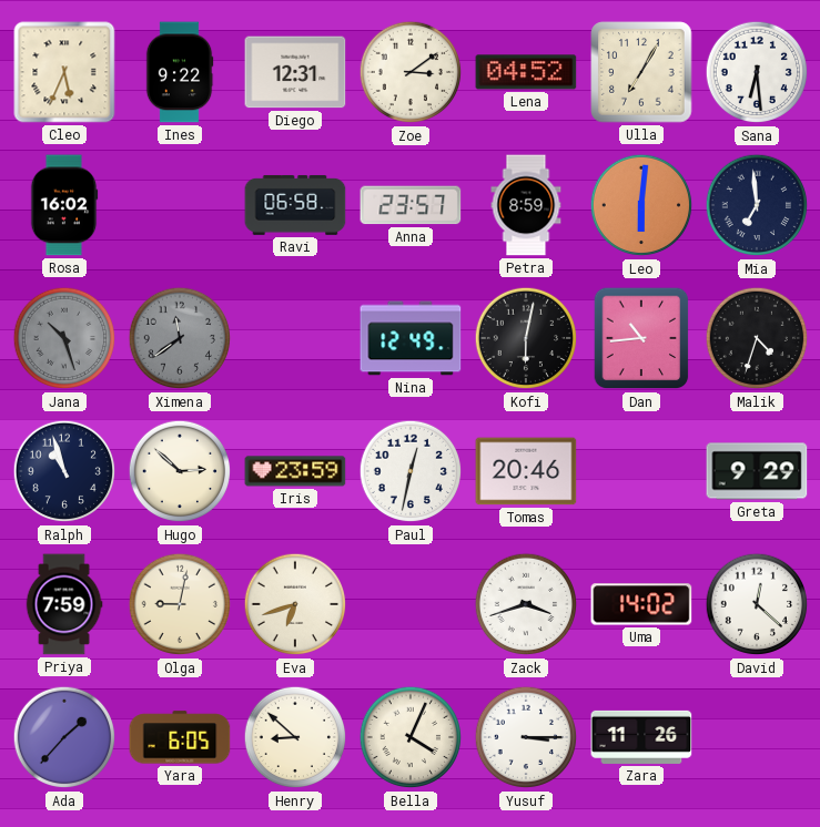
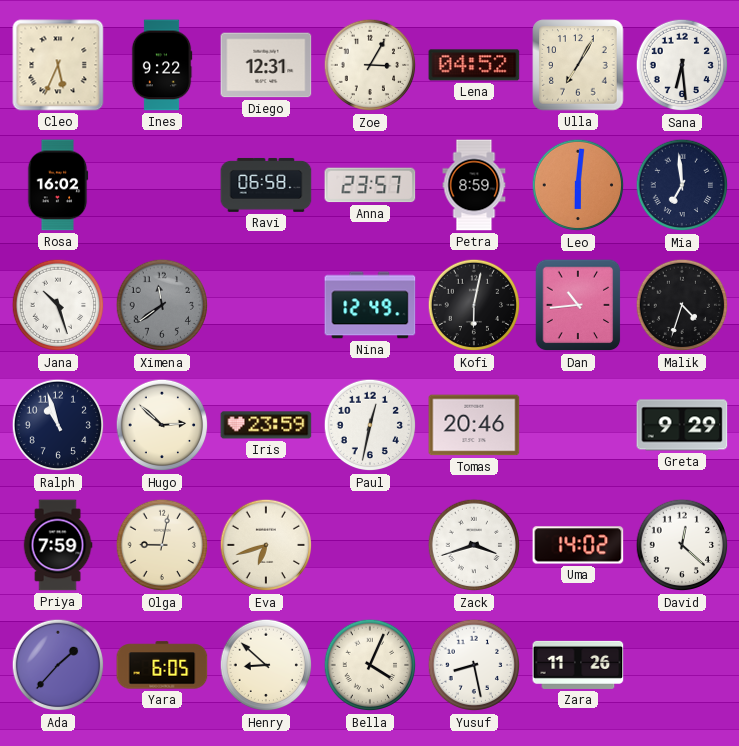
Zoe: 3:09 -> 3:05
Jana dial: grey -> white
Yusuf: 3:15 -> 8:28
